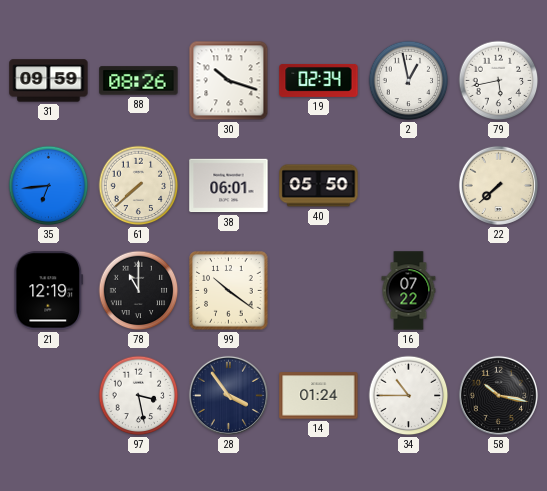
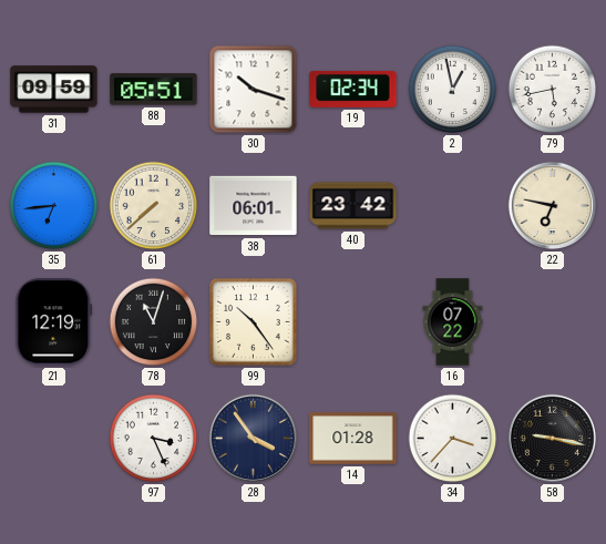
88: 08:26 -> 05:51
40: 05:50 -> 23:42
22: 7:38 -> 6:47
78: 11:00 -> 11:03
99: 10:21 -> 10:24
97: 3:28 -> 3:26
14: 01:24 -> 01:28
34: 10:45 -> 3:37
58: 10:17 -> 9:17
